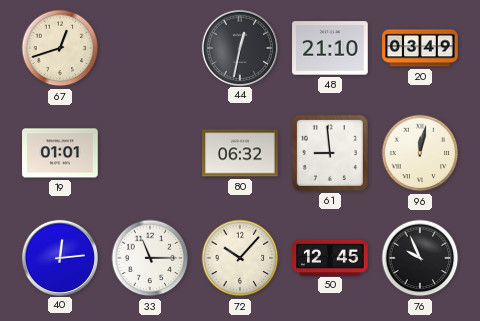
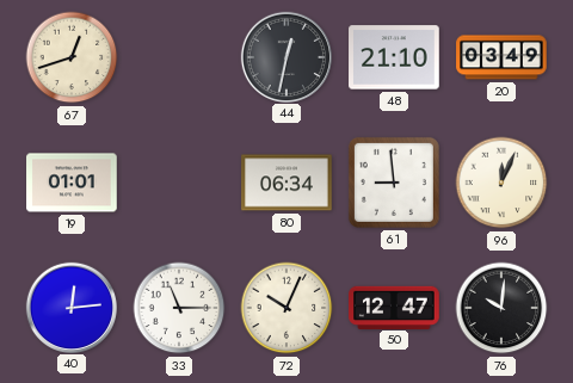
80: 06:32 -> 06:34
96: 12:02 -> 12:04
72: 10:07 -> 10:04
50: 12:45 -> 12:47
76: 9:56 -> 10:01
